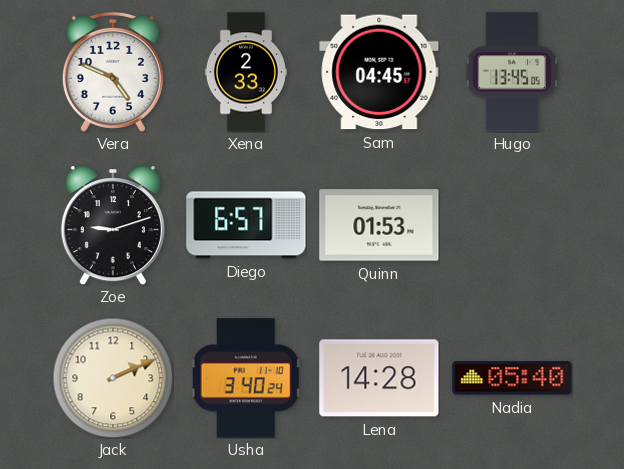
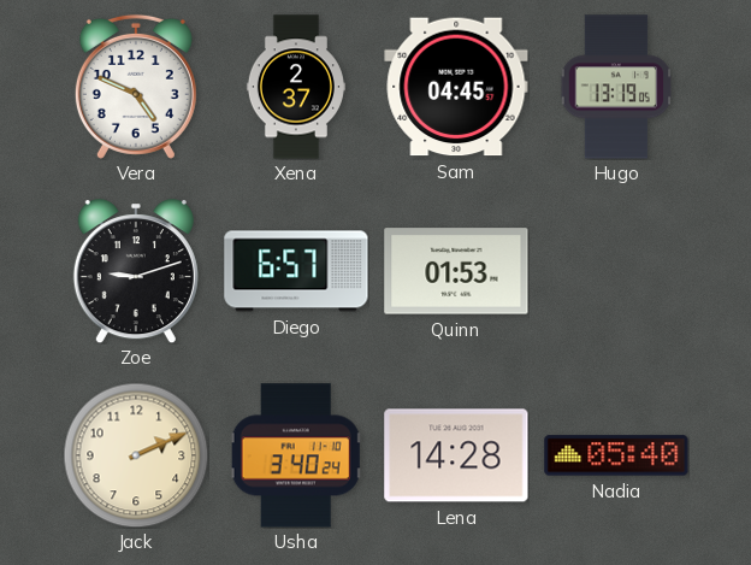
Xena: 2:33 -> 2:37
Hugo: 13:45 -> 13:19
